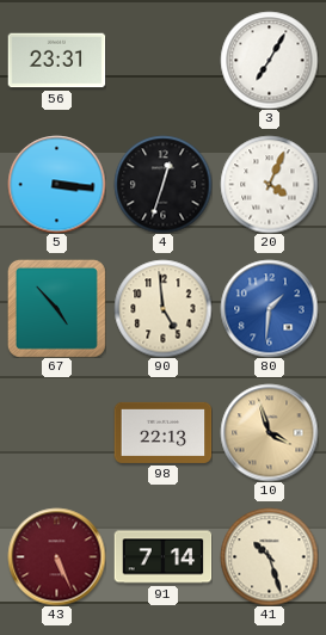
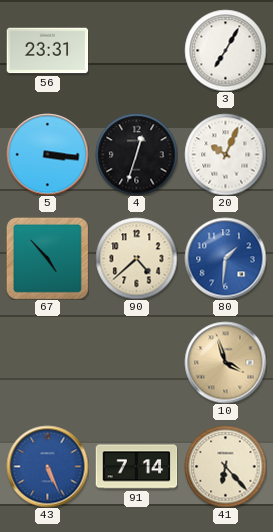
20: 4:04 -> 10:04
90: 4:59 -> 4:38
98: 22:13 -> none
43 dial: burgundy -> blue
41: 10:27 -> 6:23
